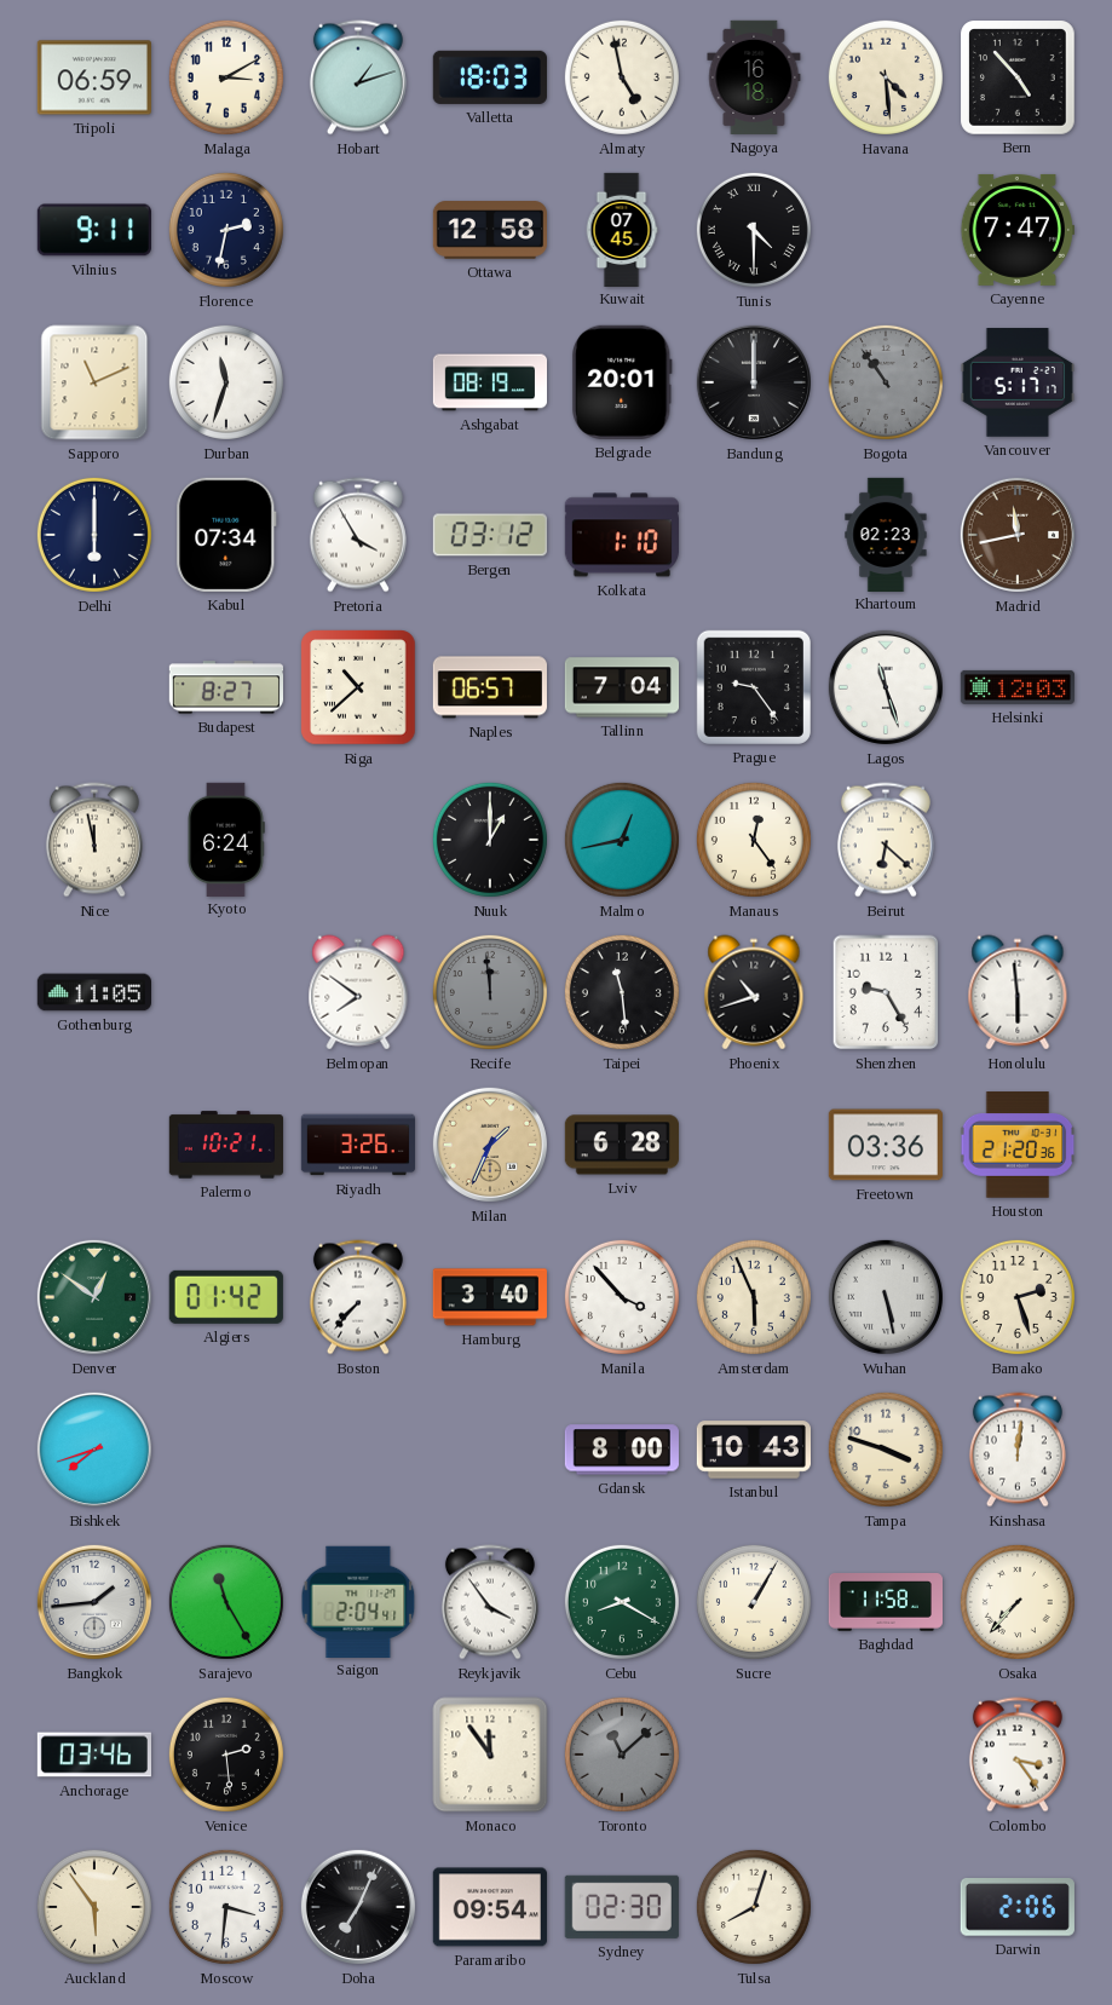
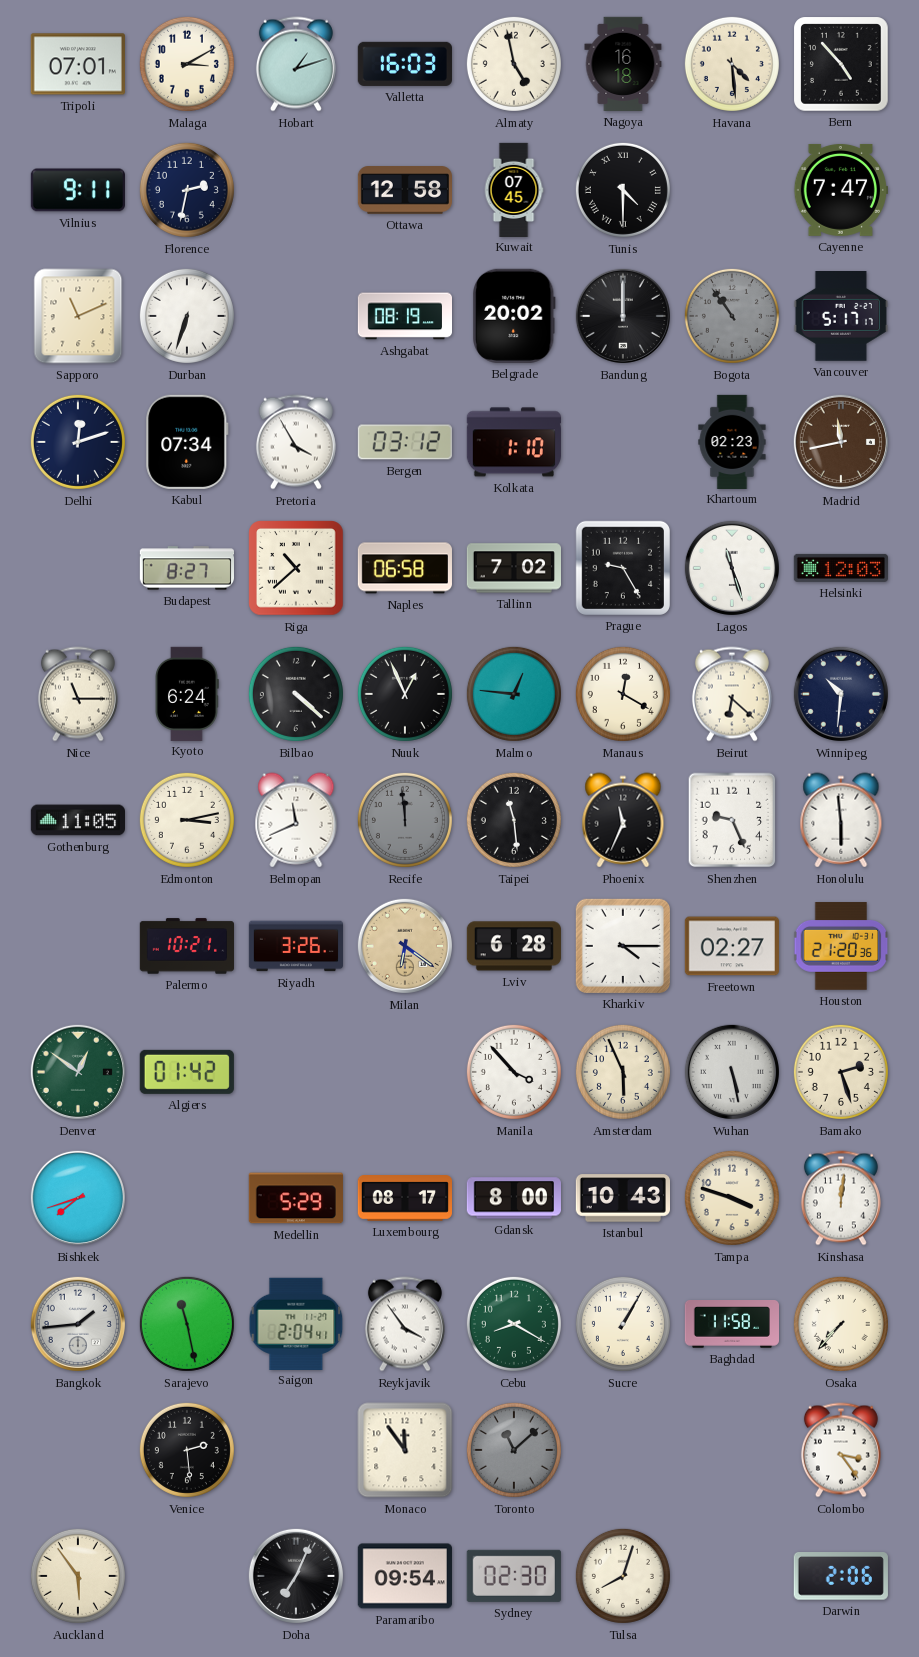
Tripoli: 06:59 -> 07:01
Valletta: 18:03 -> 16:03
Durban: 11:33 -> 6:33
Belgrade: 20:01 -> 20:02
Delhi: 6:00 -> 12:12
Naples: 06:57 -> 06:58
Tallinn: 7:04 -> 7:02
Prague: 9:24 -> 9:25
Nice: 11:58 -> 11:15
Bilbao: none -> 4:22
Nuuk: 1:00 -> 12:56
Malmo: 12:43 -> 12:46
Manaus: 12:24 -> 12:20
Winnipeg: none -> 10:31
Edmonton: none -> 3:13
Belmopan: 7:51 -> 11:41
Phoenix: 10:42 -> 11:34
Shenzhen: 9:25 -> 9:26
Milan: 1:34 -> 6:21
Kharkiv: none -> 4:15
Freetown: 03:36 -> 02:27
Boston: 7:37 -> none
Hamburg: 3:40 -> none
Medellin: none -> 5:29
Luxembourg: none -> 08:17
Sarajevo: 11:25 -> 11:28
Anchorage: 03:46 -> none
Moscow: 3:31 -> none
